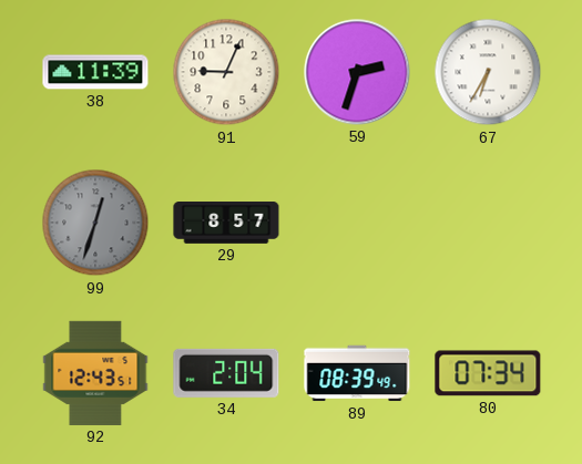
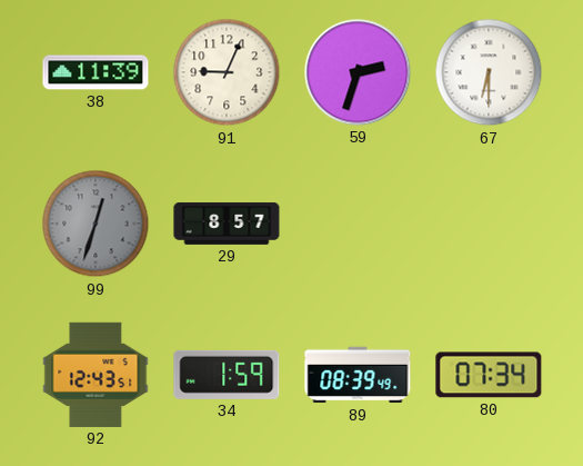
67: 6:35 -> 6:30
34: 2:04 -> 1:59
